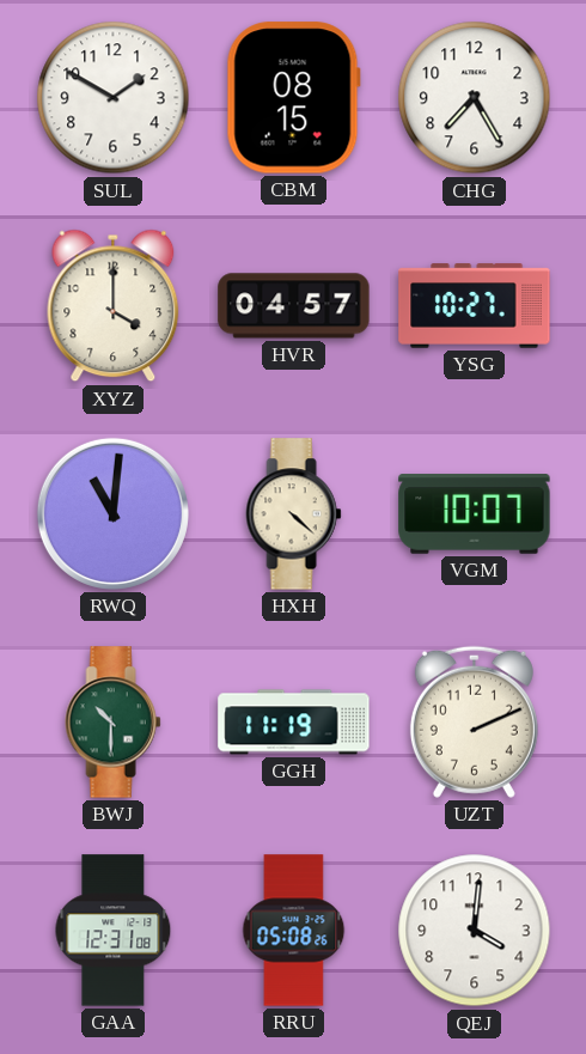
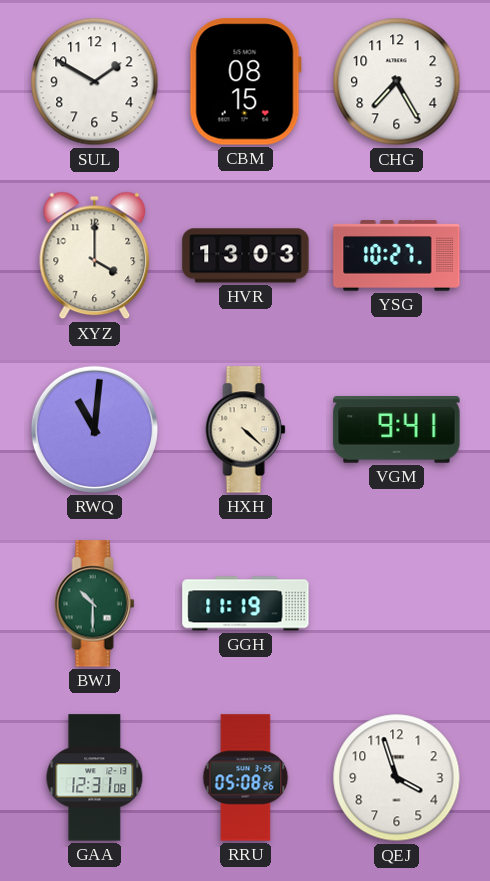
HVR: 04:57 -> 13:03
VGM: 10:07 -> 9:41
UZT: 2:11 -> none
QEJ: 4:01 -> 3:57
